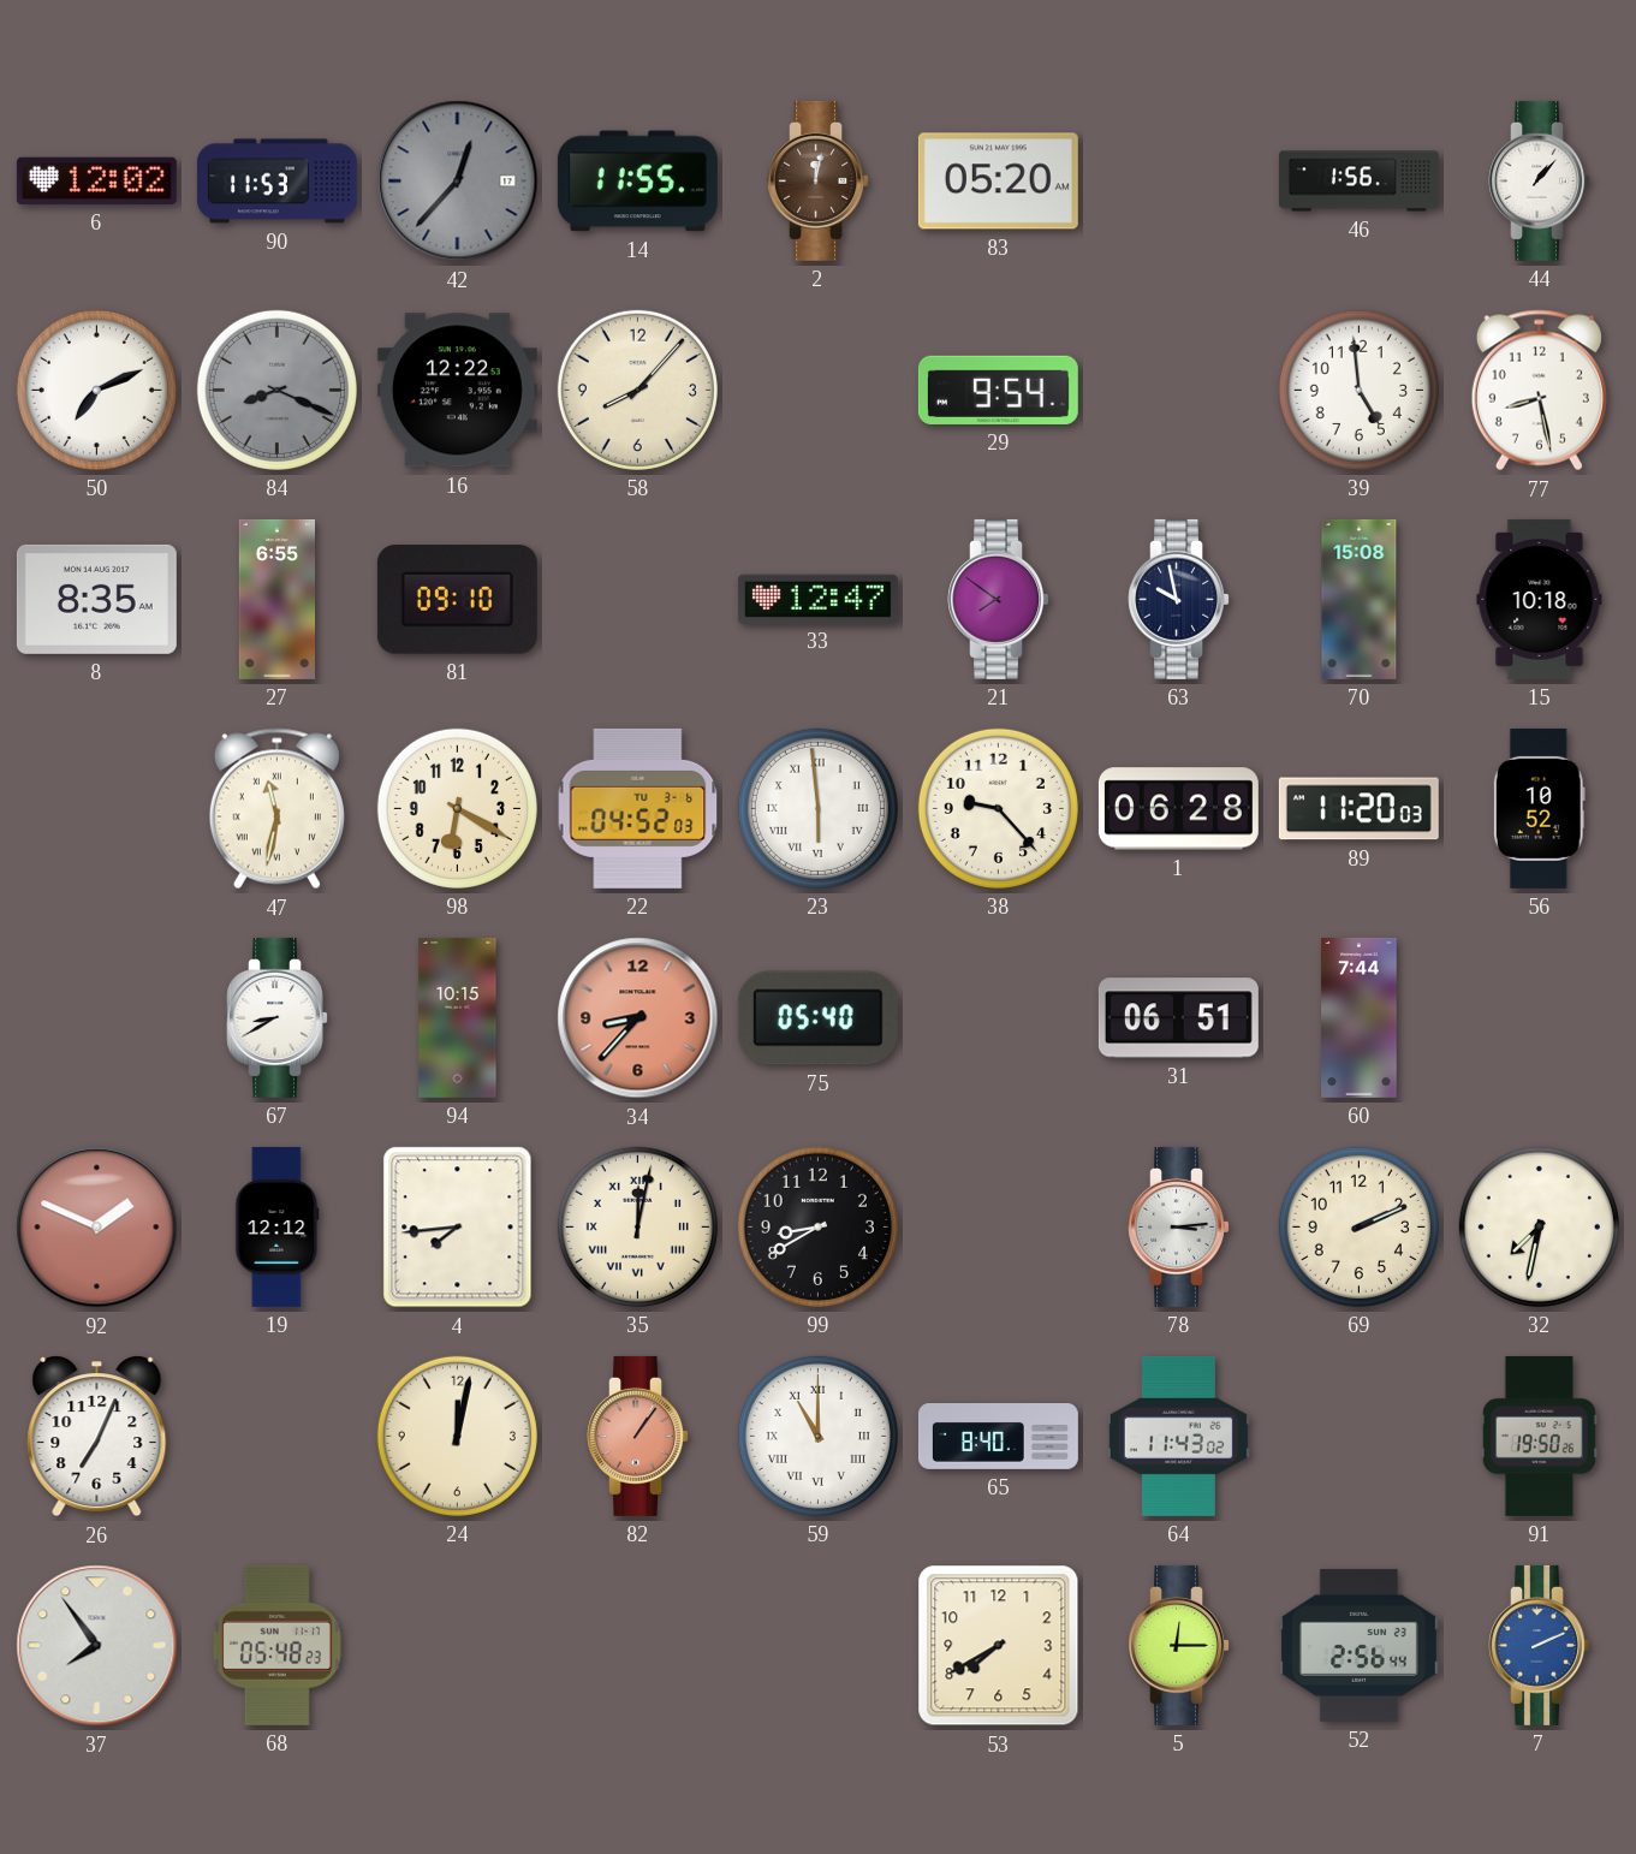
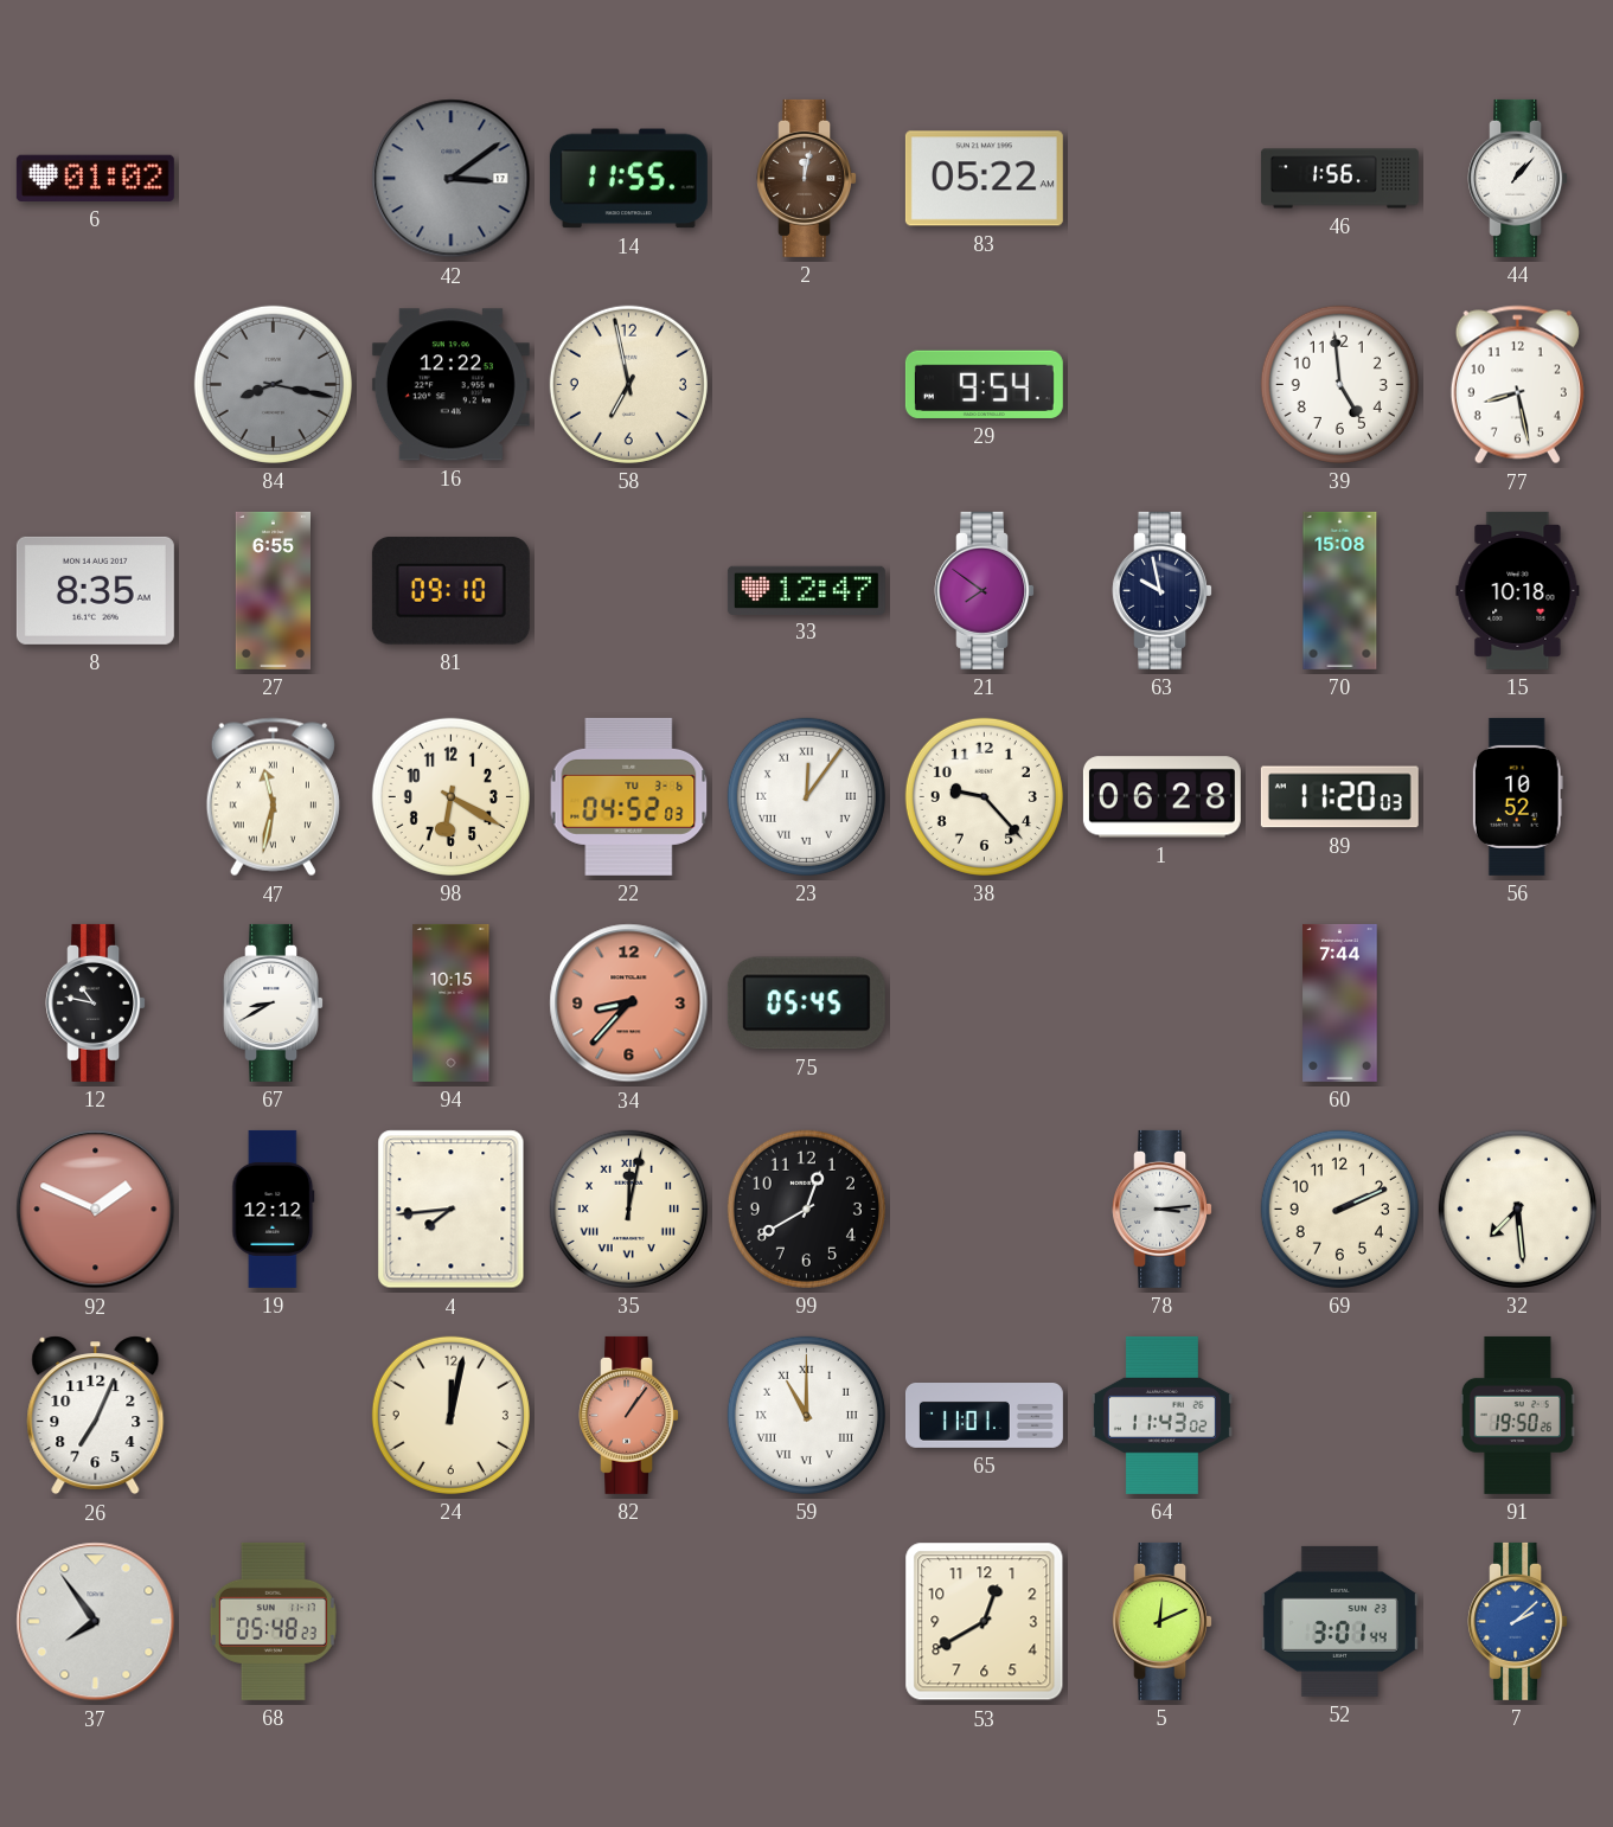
6: 12:02 -> 01:02
90: 11:53 -> none
42: 12:37 -> 3:09
83: 05:20 -> 05:22
50: 7:11 -> none
84: 8:19 -> 8:17
58: 8:07 -> 6:58
23: 5:59 -> 12:06
12: none -> 10:47
75: 05:40 -> 05:45
31: 06:51 -> none
99: 8:40 -> 12:40
32: 7:32 -> 7:29
65: 8:40 -> 11:01
53: 7:40 -> 12:40
5: 12:15 -> 12:11
52: 2:56 -> 3:01
7: 2:11 -> 2:08
